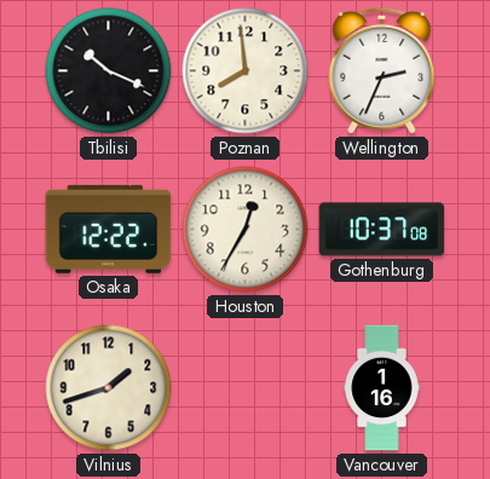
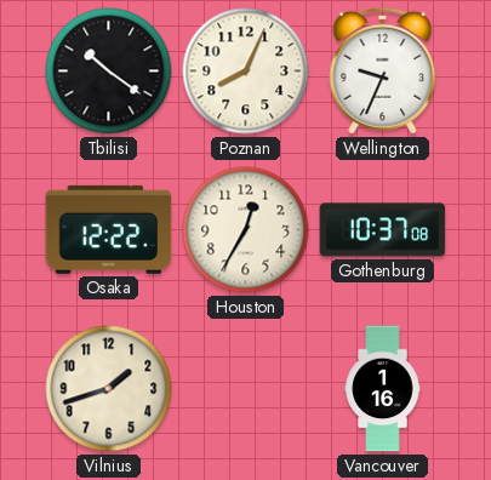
Tbilisi: 10:19 -> 10:21
Poznan: 7:59 -> 8:04
Wellington: 2:34 -> 9:34
